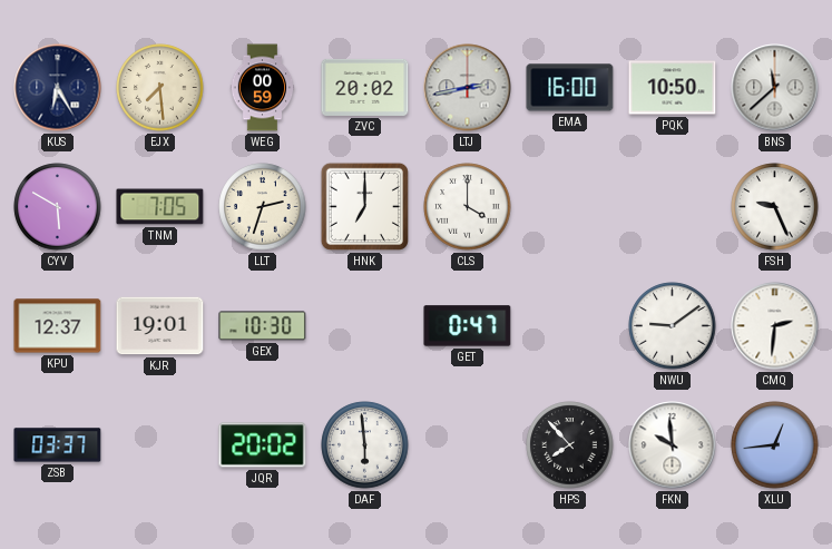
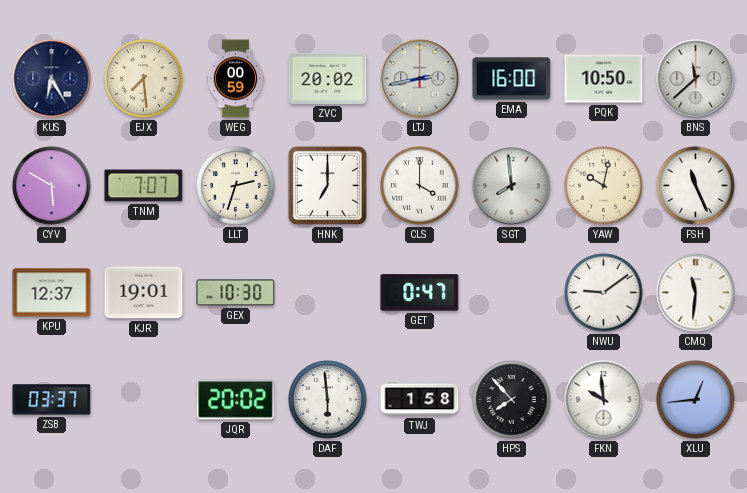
TNM: 7:05 -> 7:07
SGT: none -> 7:59
YAW: none -> 10:02
FSH: 9:26 -> 11:26
CMQ: 2:31 -> 11:31
TWJ: none -> 1:58
